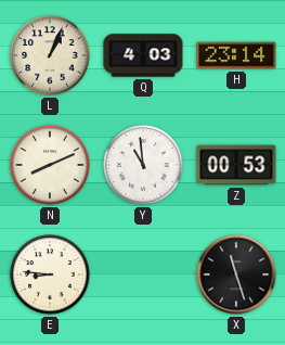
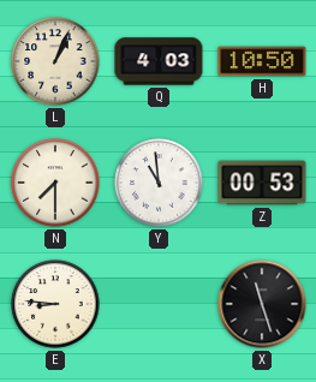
H: 23:14 -> 10:50
N: 8:11 -> 7:30
